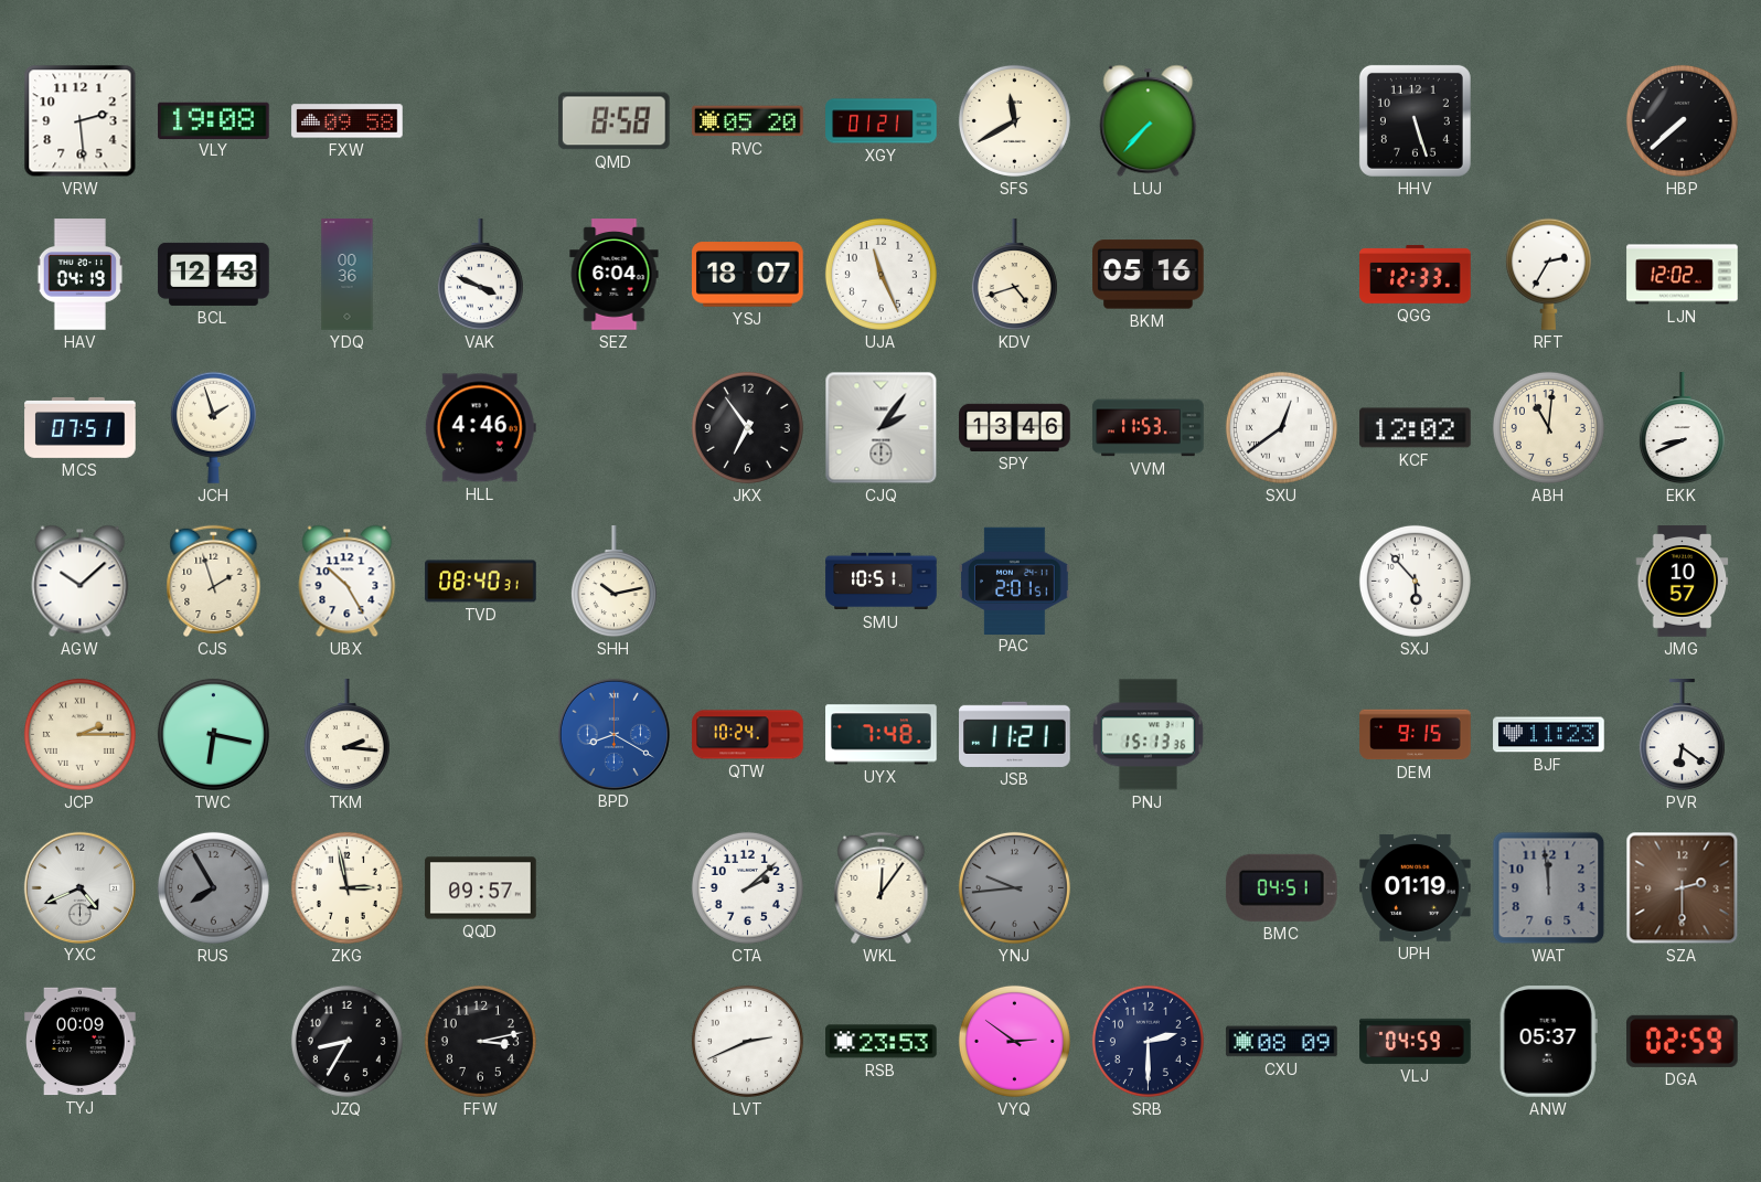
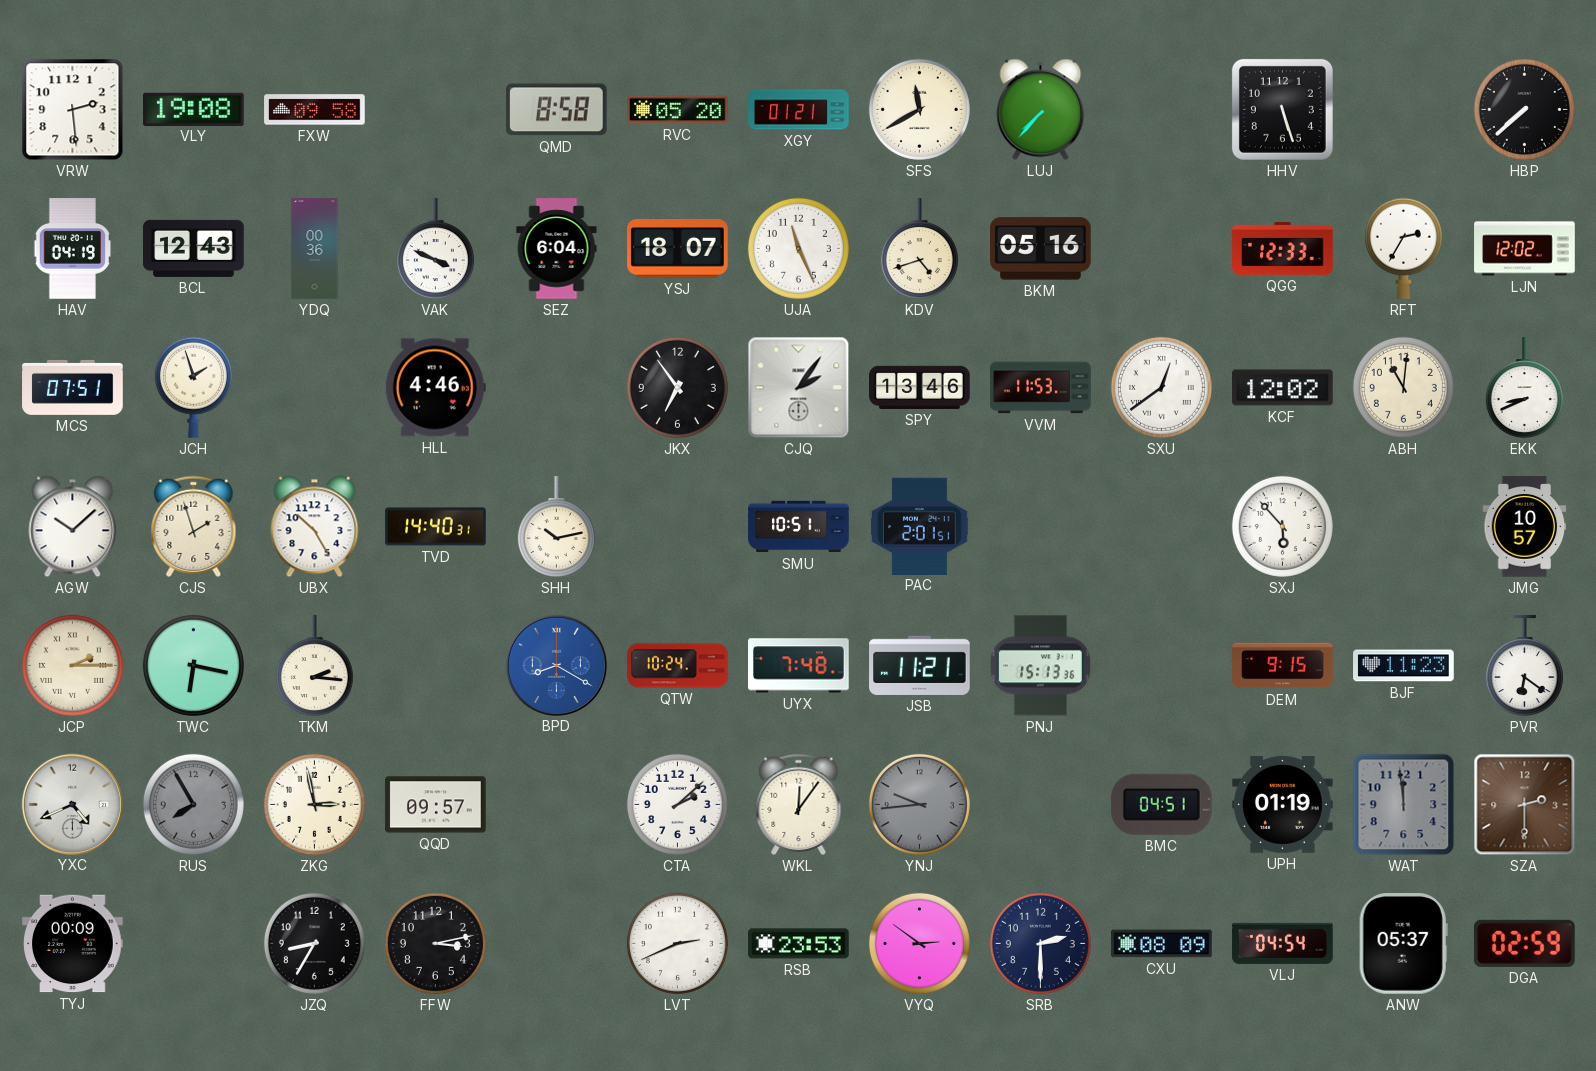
TVD: 08:40 -> 14:40
VLJ: 04:59 -> 04:54
